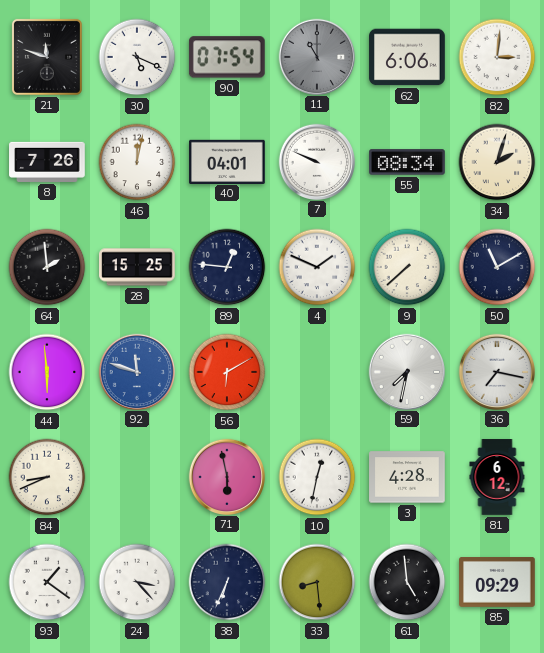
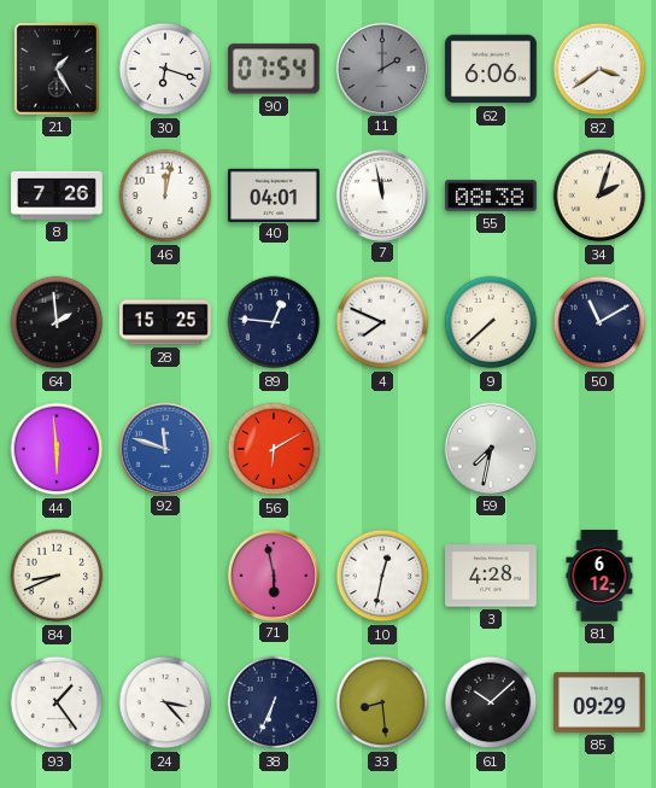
21: 11:48 -> 1:25
30: 5:19 -> 6:18
11: 11:00 -> 2:00
82: 3:01 -> 3:39
7: 9:49 -> 11:58
55: 08:34 -> 08:38
4: 1:49 -> 7:49
36: 7:17 -> none
93: 1:21 -> 1:24
61: 4:59 -> 10:08
